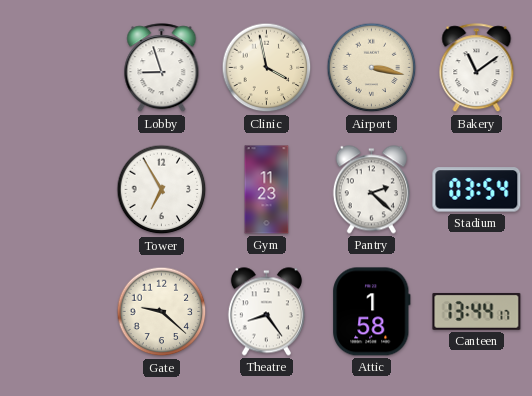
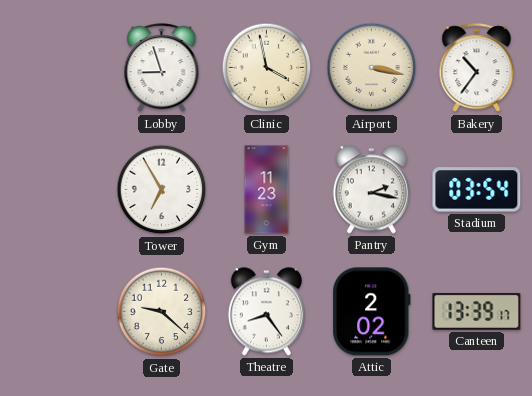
Bakery: 11:09 -> 10:36
Pantry: 2:22 -> 2:17
Attic: 1:58 -> 2:02
Canteen: 13:44 -> 13:39
